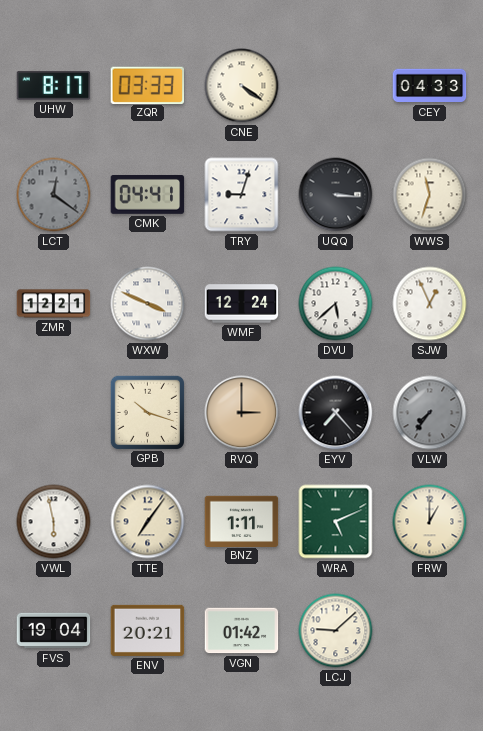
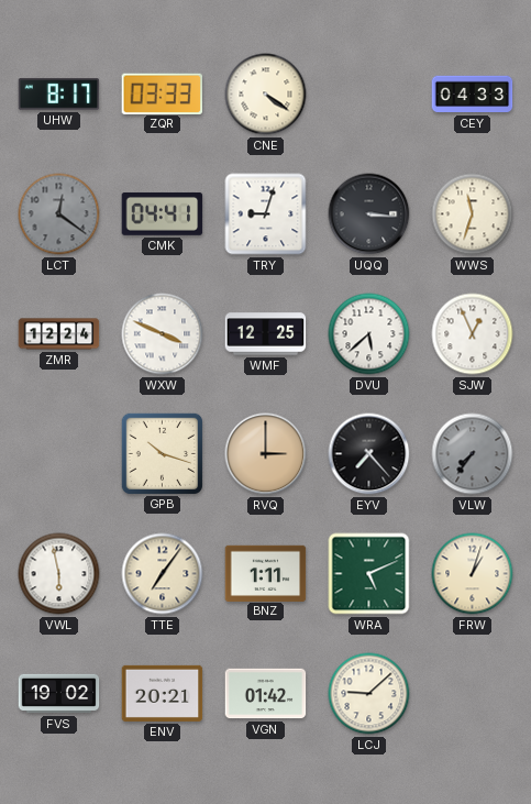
ZMR: 12:21 -> 12:24
WMF: 12:24 -> 12:25
FRW: 1:00 -> 1:03
FVS: 19:04 -> 19:02
